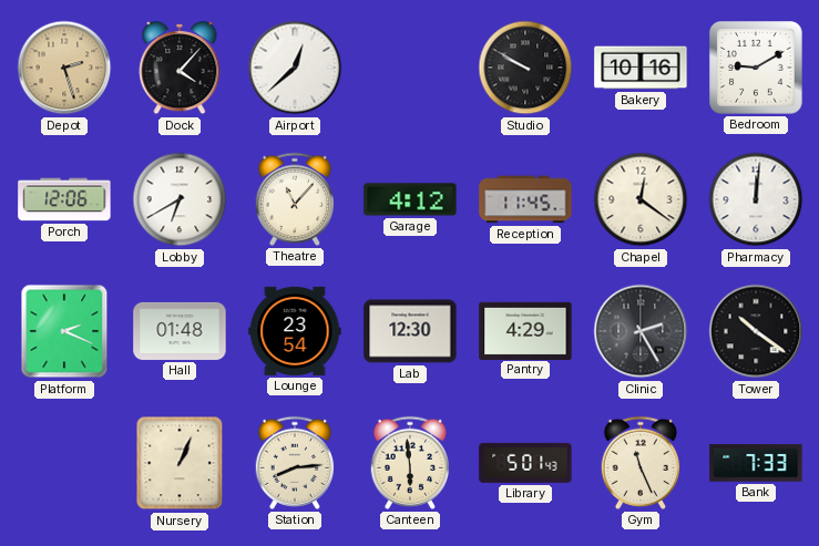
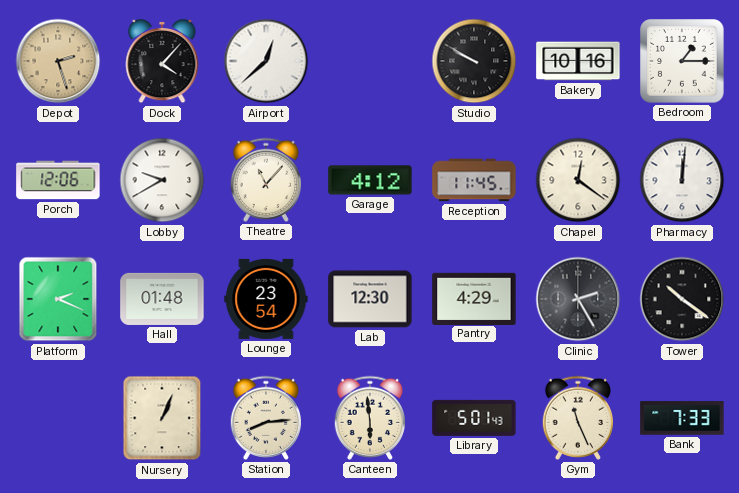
Bedroom: 9:10 -> 1:15
Lobby: 6:40 -> 9:40
